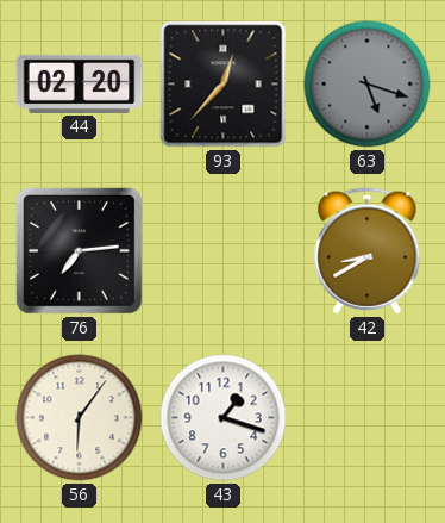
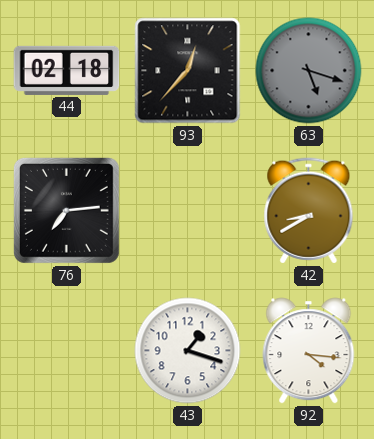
44: 02:20 -> 02:18
56: 6:06 -> none
92: none -> 4:16
